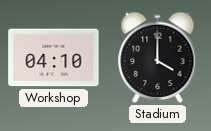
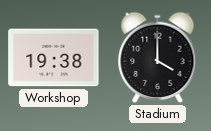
Workshop: 04:10 -> 19:38
